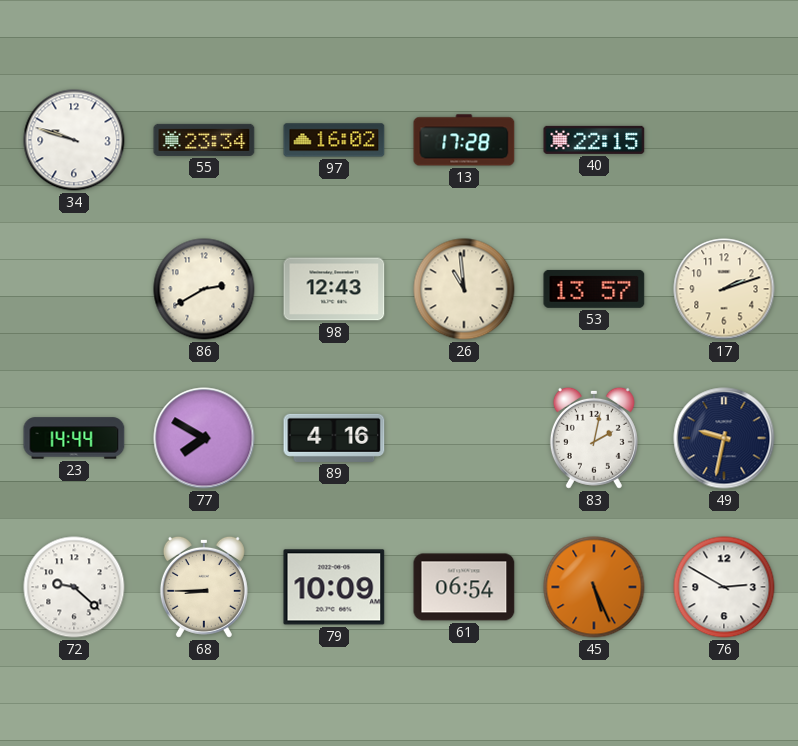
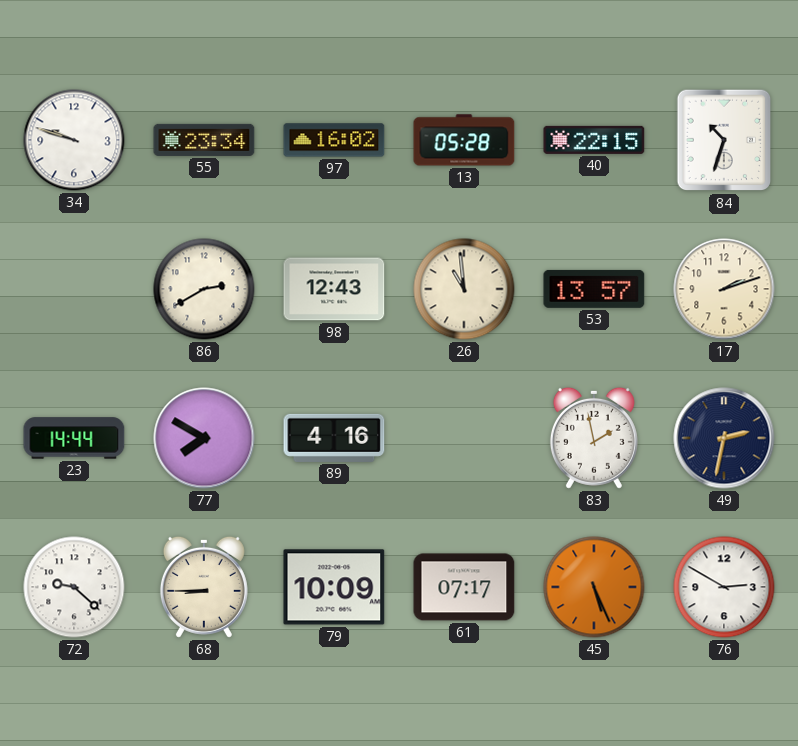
13: 17:28 -> 05:28
84: none -> 10:33
83: 2:02 -> 1:58
49: 9:32 -> 2:32
61: 06:54 -> 07:17
